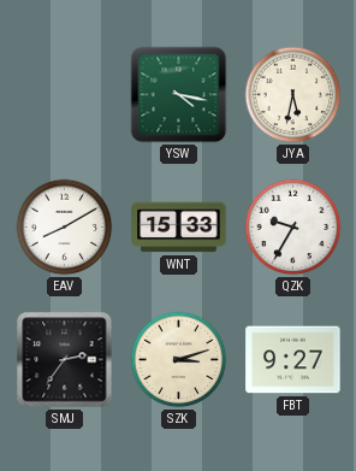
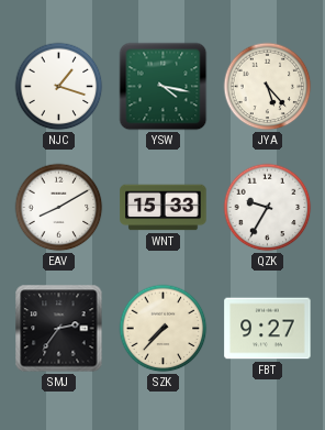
NJC: none -> 1:18
JYA: 5:32 -> 5:23
SZK: 3:12 -> 7:37
